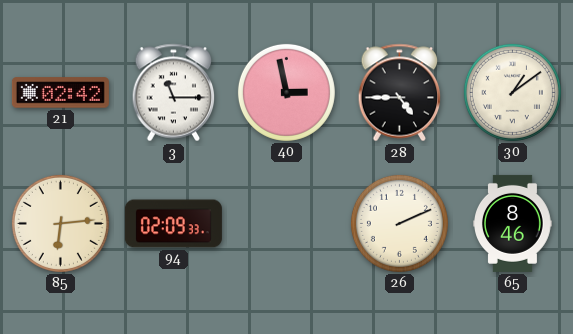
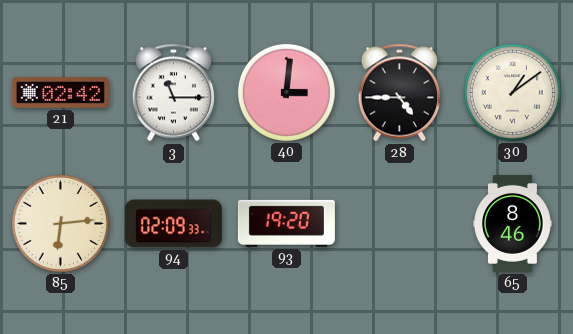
40: 2:58 -> 3:01
93: none -> 19:20
26: 2:11 -> none
